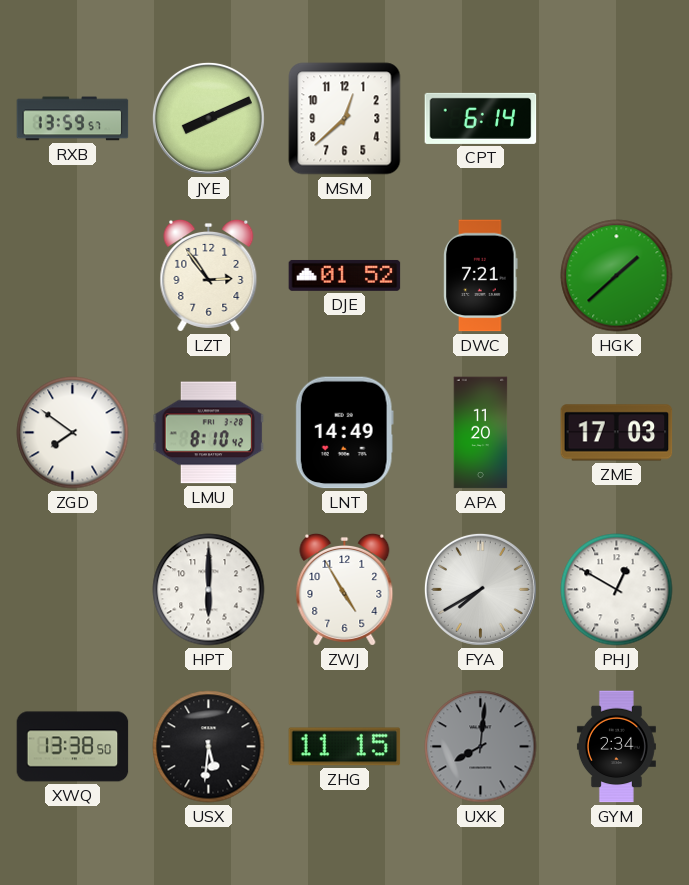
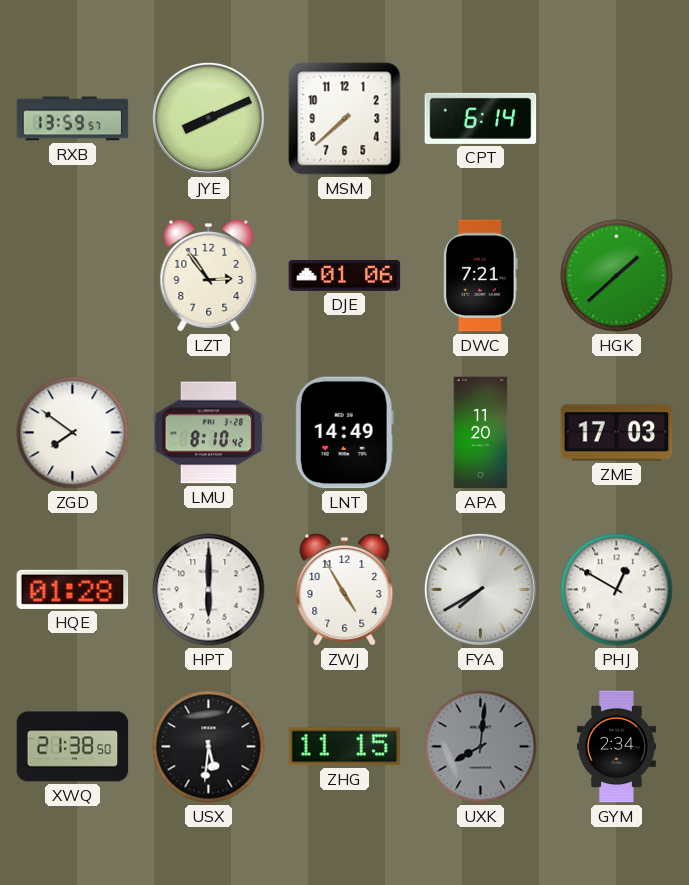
MSM: 12:38 -> 7:38
DJE: 01:52 -> 01:06
HQE: none -> 01:28
XWQ: 13:38 -> 21:38
